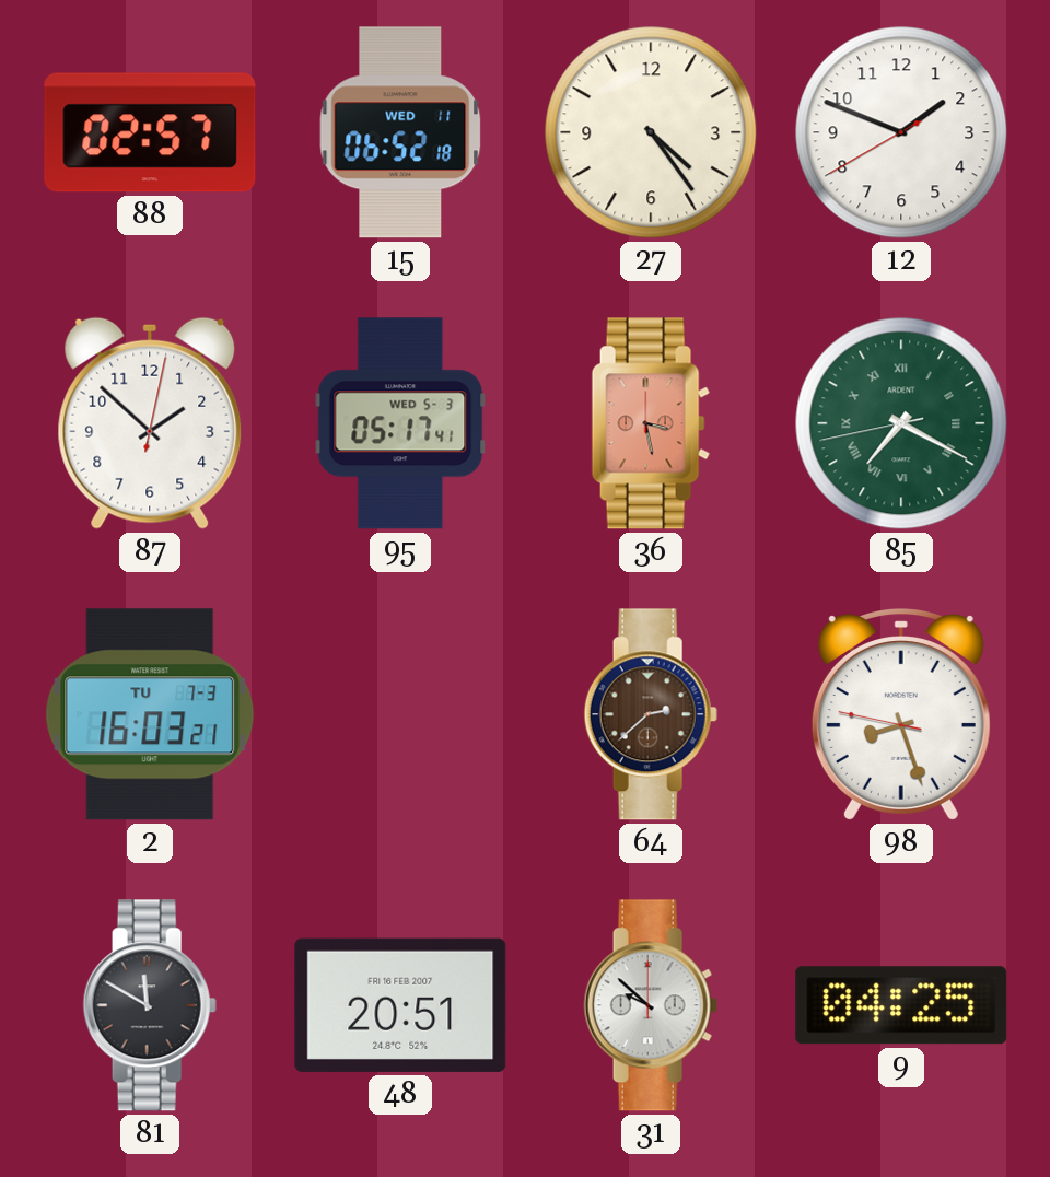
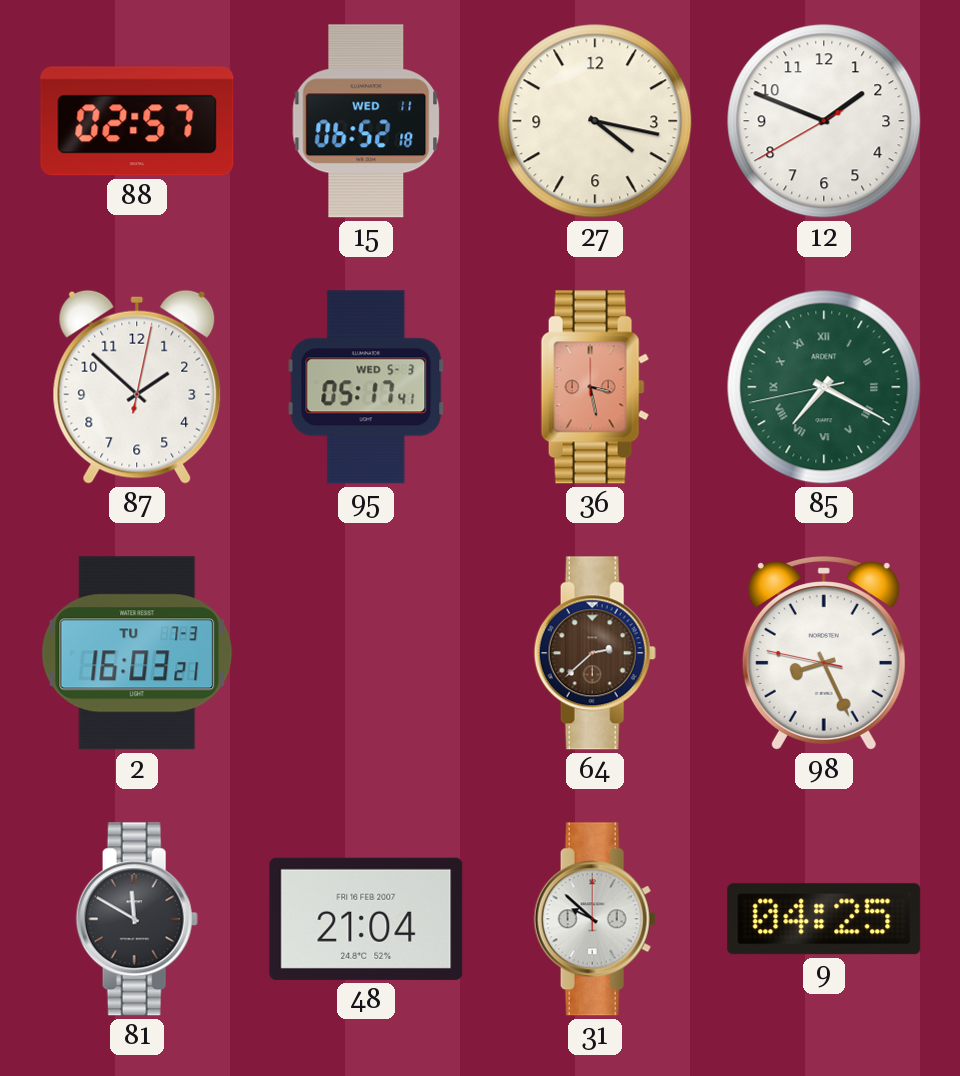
27: 4:24 -> 4:17
98: 8:26 -> 8:25
48: 20:51 -> 21:04
